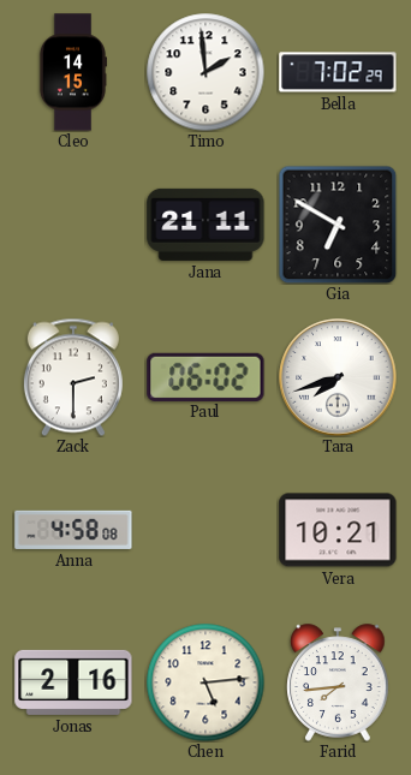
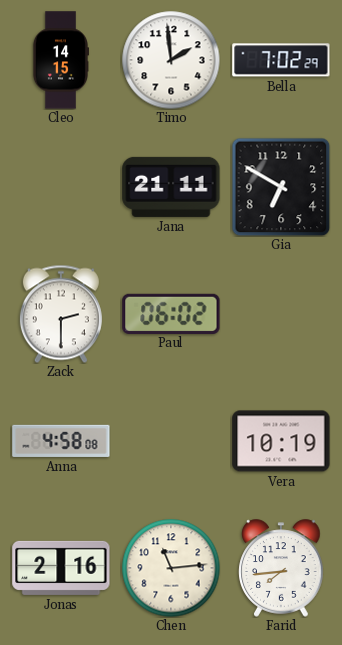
Tara: 7:42 -> none
Vera: 10:21 -> 10:19
Chen: 5:14 -> 11:14
